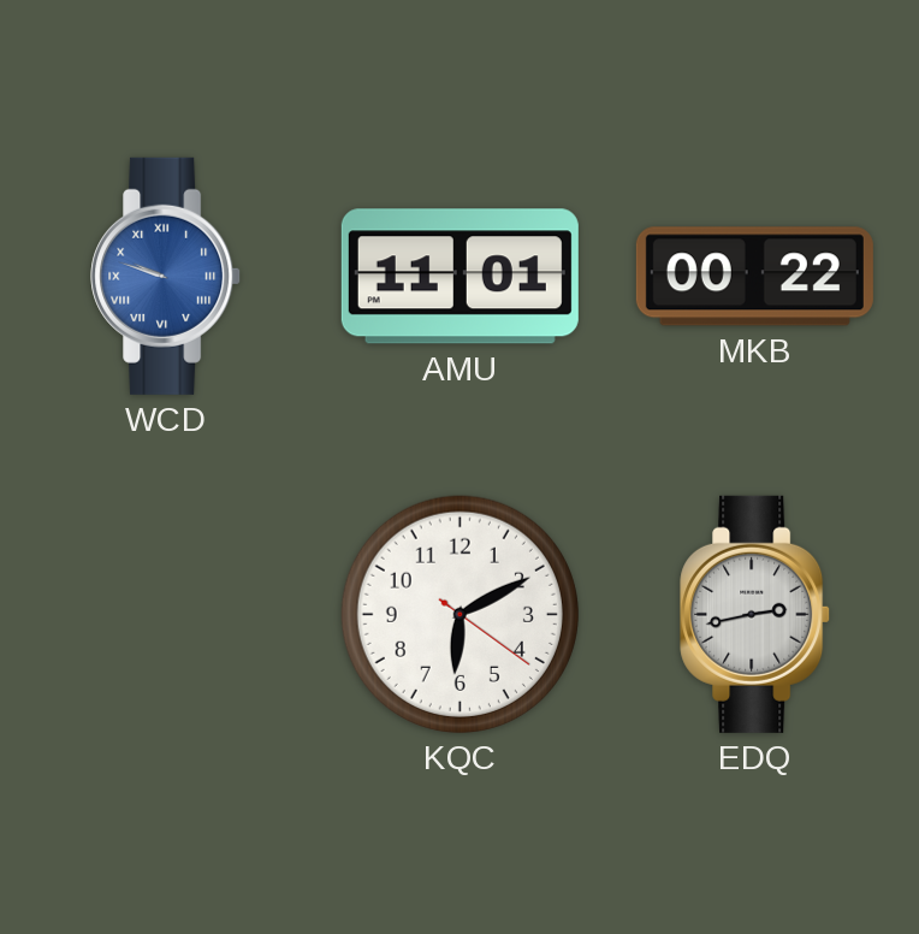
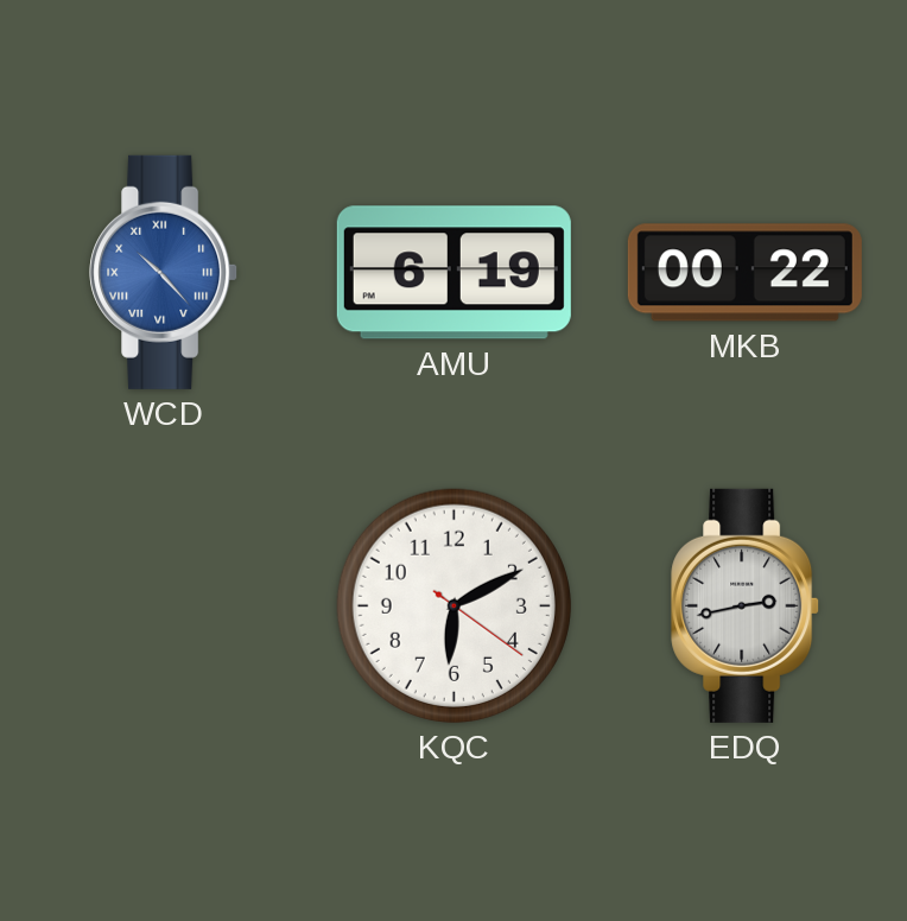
WCD: 9:48 -> 10:23
AMU: 11:01 -> 6:19
